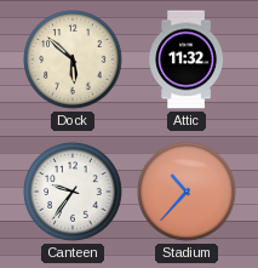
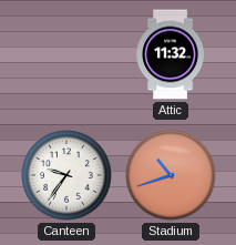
Dock: 5:52 -> none
Stadium: 10:37 -> 10:42
